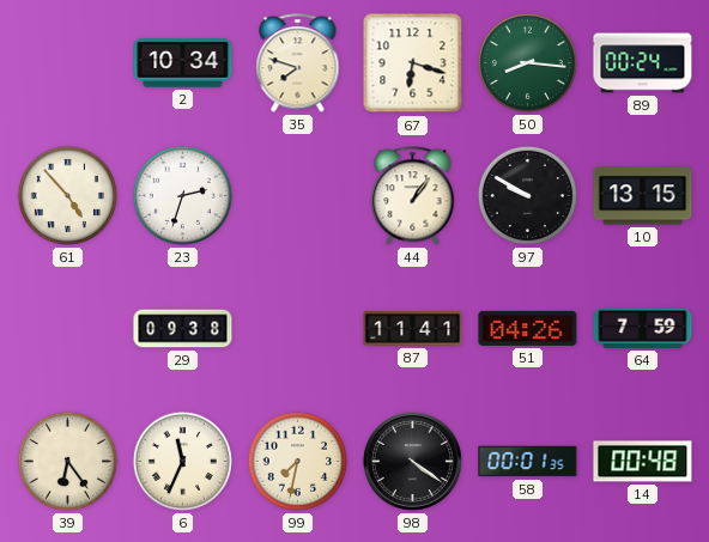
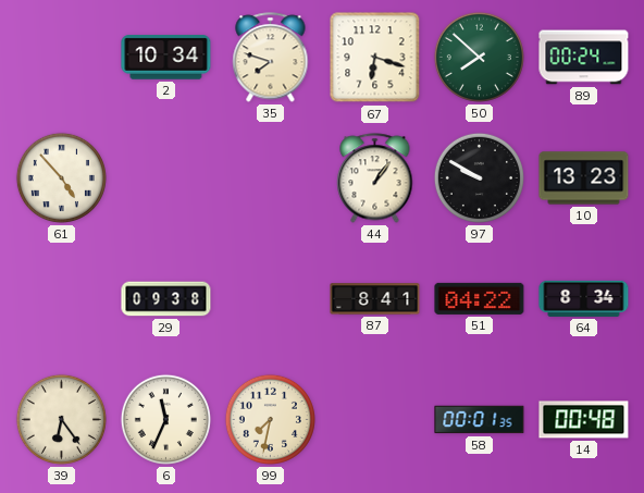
50: 8:16 -> 7:52
23: 2:33 -> none
10: 13:15 -> 13:23
87: 11:41 -> 8:41
51: 04:26 -> 04:22
64: 7:59 -> 8:34
98: 4:21 -> none
